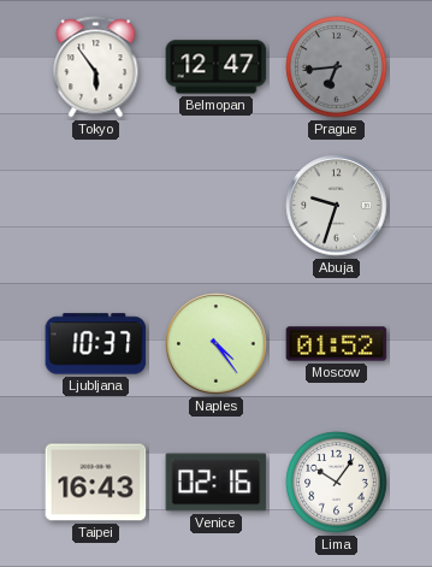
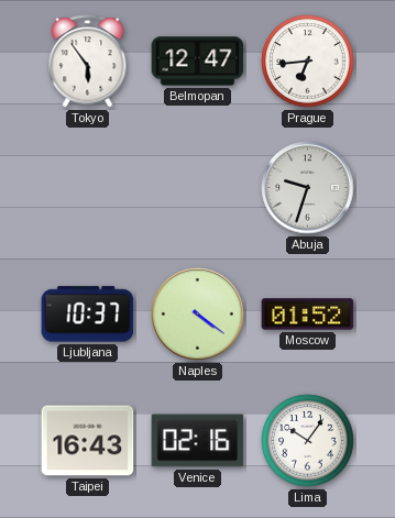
Prague dial: grey -> white
Naples: 4:24 -> 4:21
